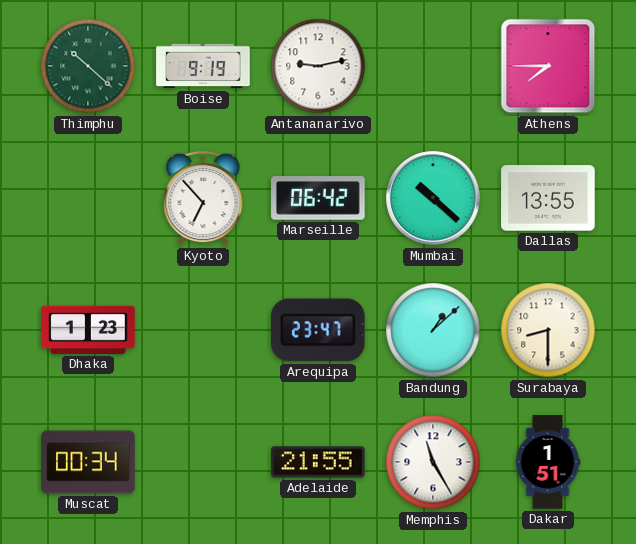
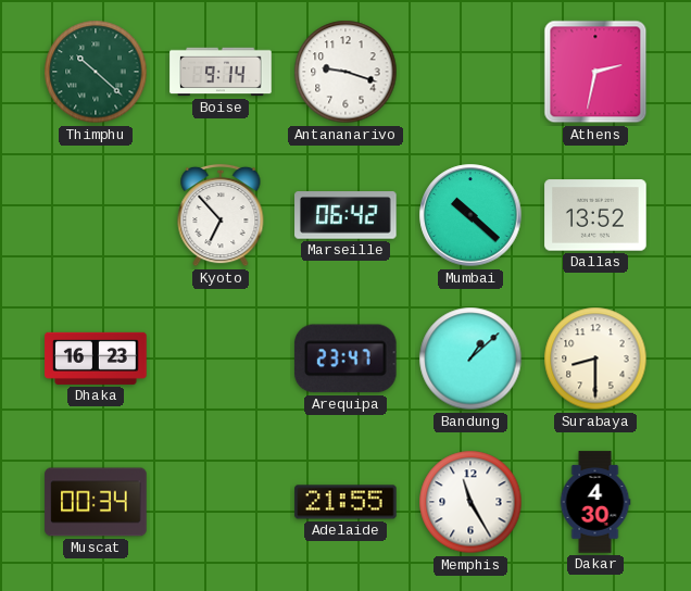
Boise: 9:19 -> 9:14
Antananarivo: 9:13 -> 9:18
Athens: 7:45 -> 2:32
Dallas: 13:55 -> 13:52
Dhaka: 1:23 -> 16:23
Dakar: 1:51 -> 4:30
